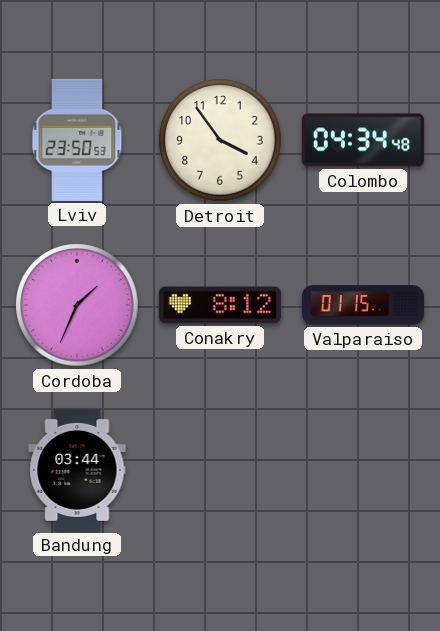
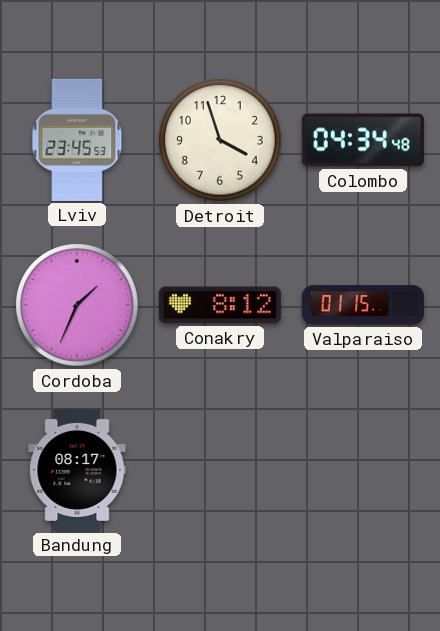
Lviv: 23:50 -> 23:45
Detroit: 3:54 -> 3:57
Bandung: 03:44 -> 08:17
